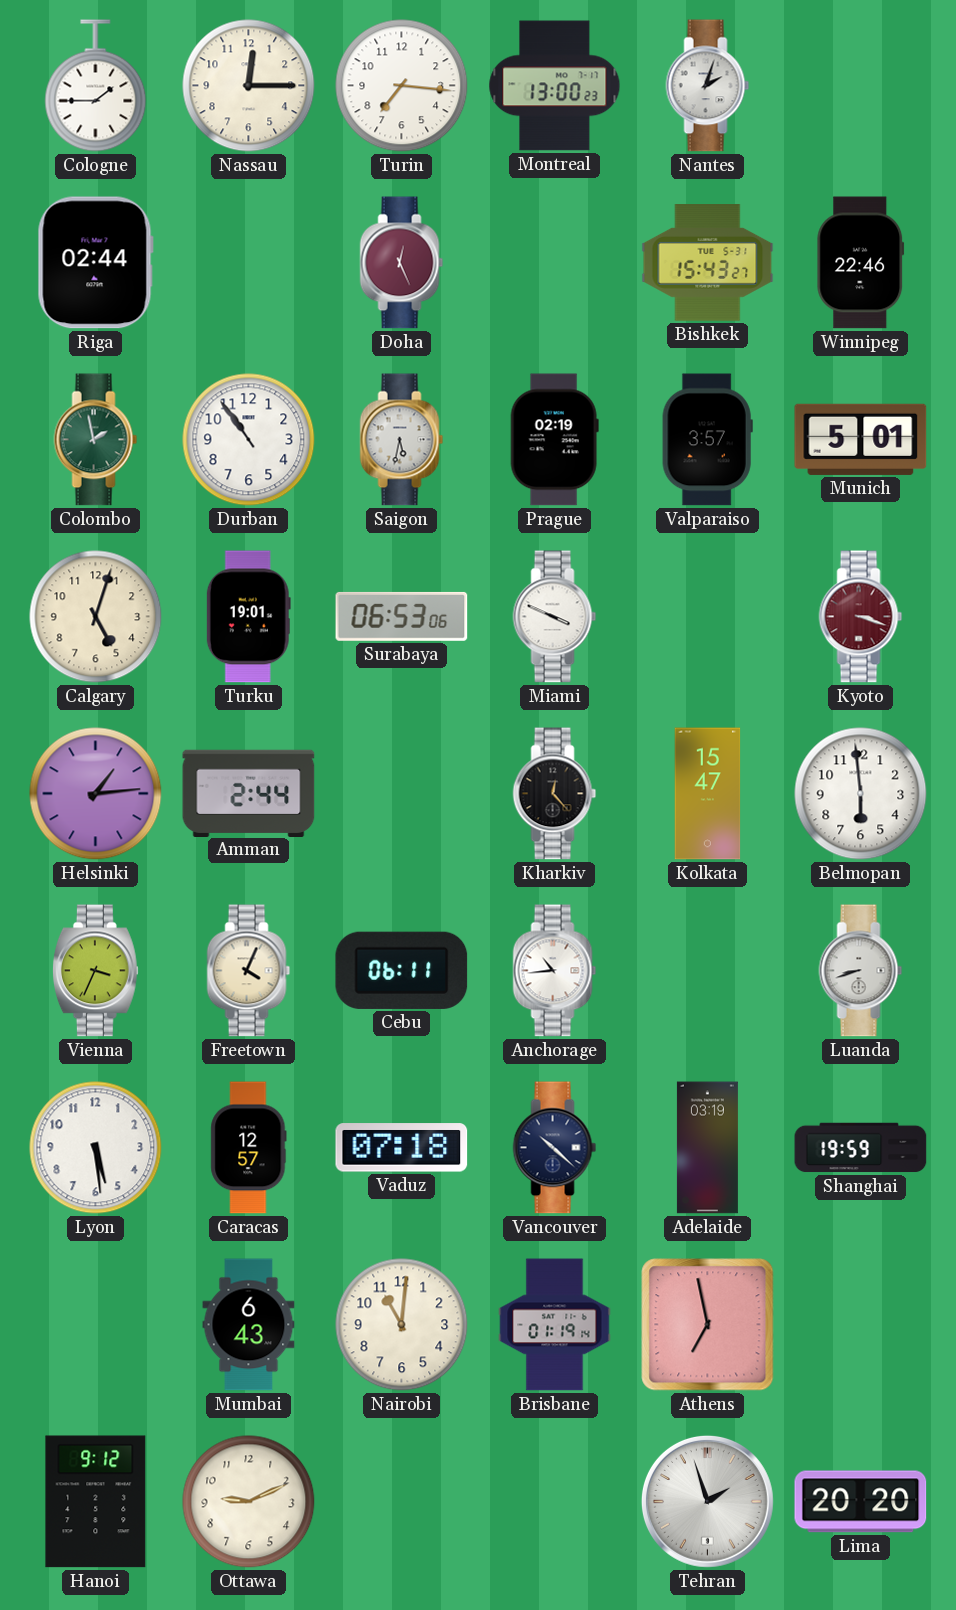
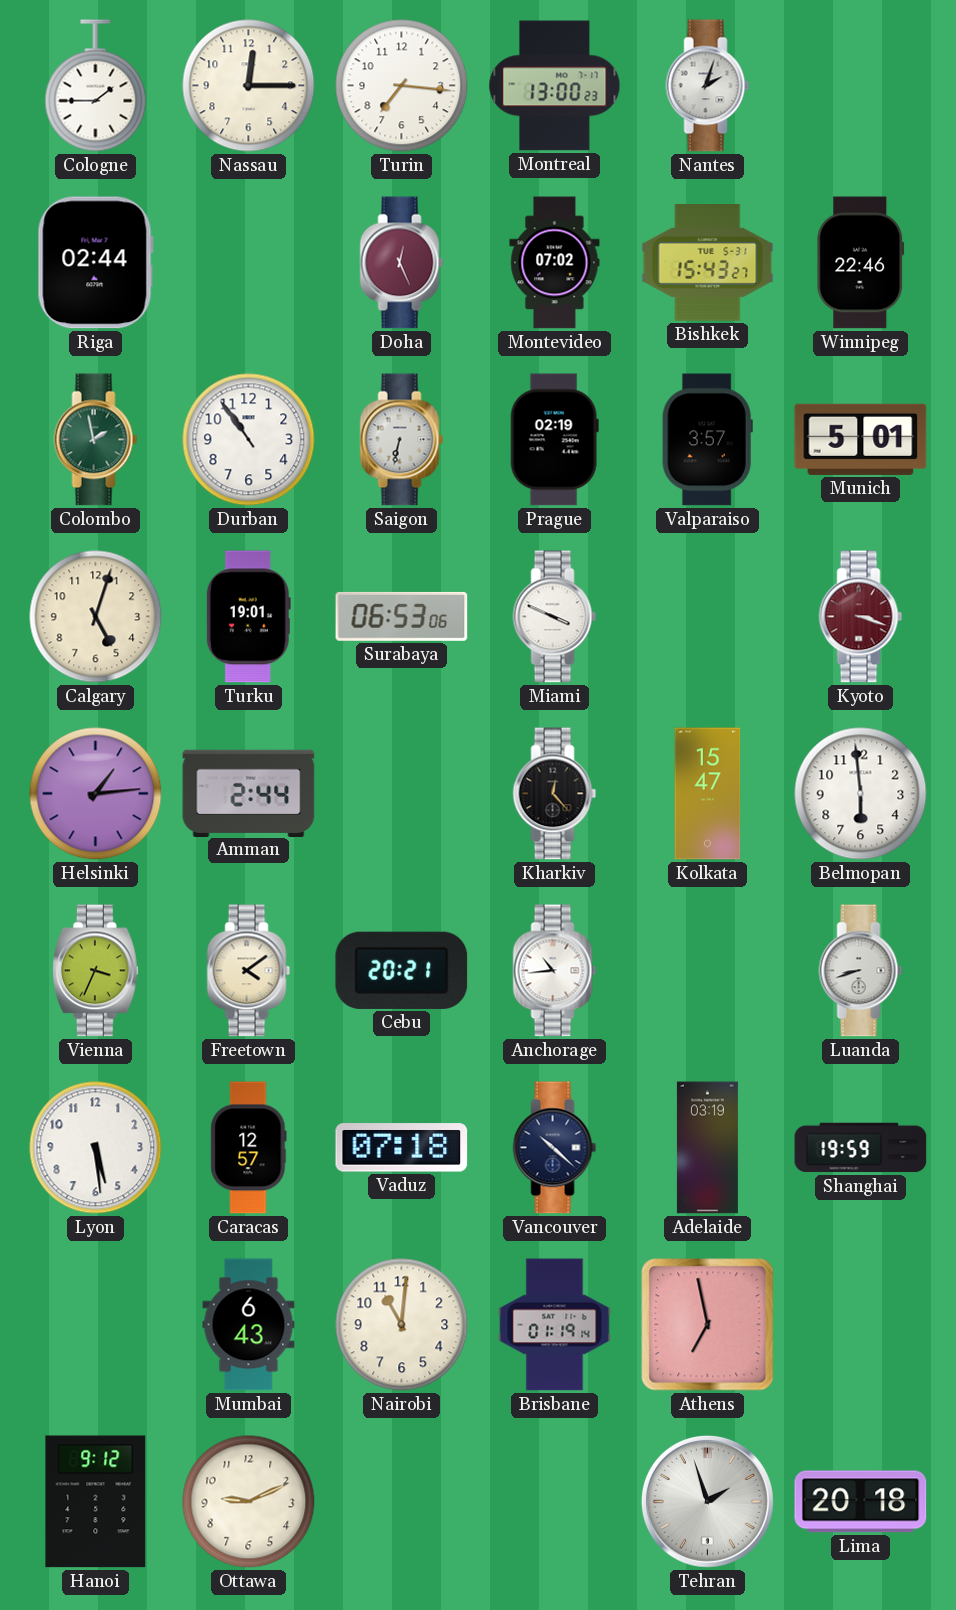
Montevideo: none -> 07:02
Saigon: 5:32 -> 6:32
Freetown: 4:04 -> 4:09
Cebu: 06:11 -> 20:21
Lima: 20:20 -> 20:18
